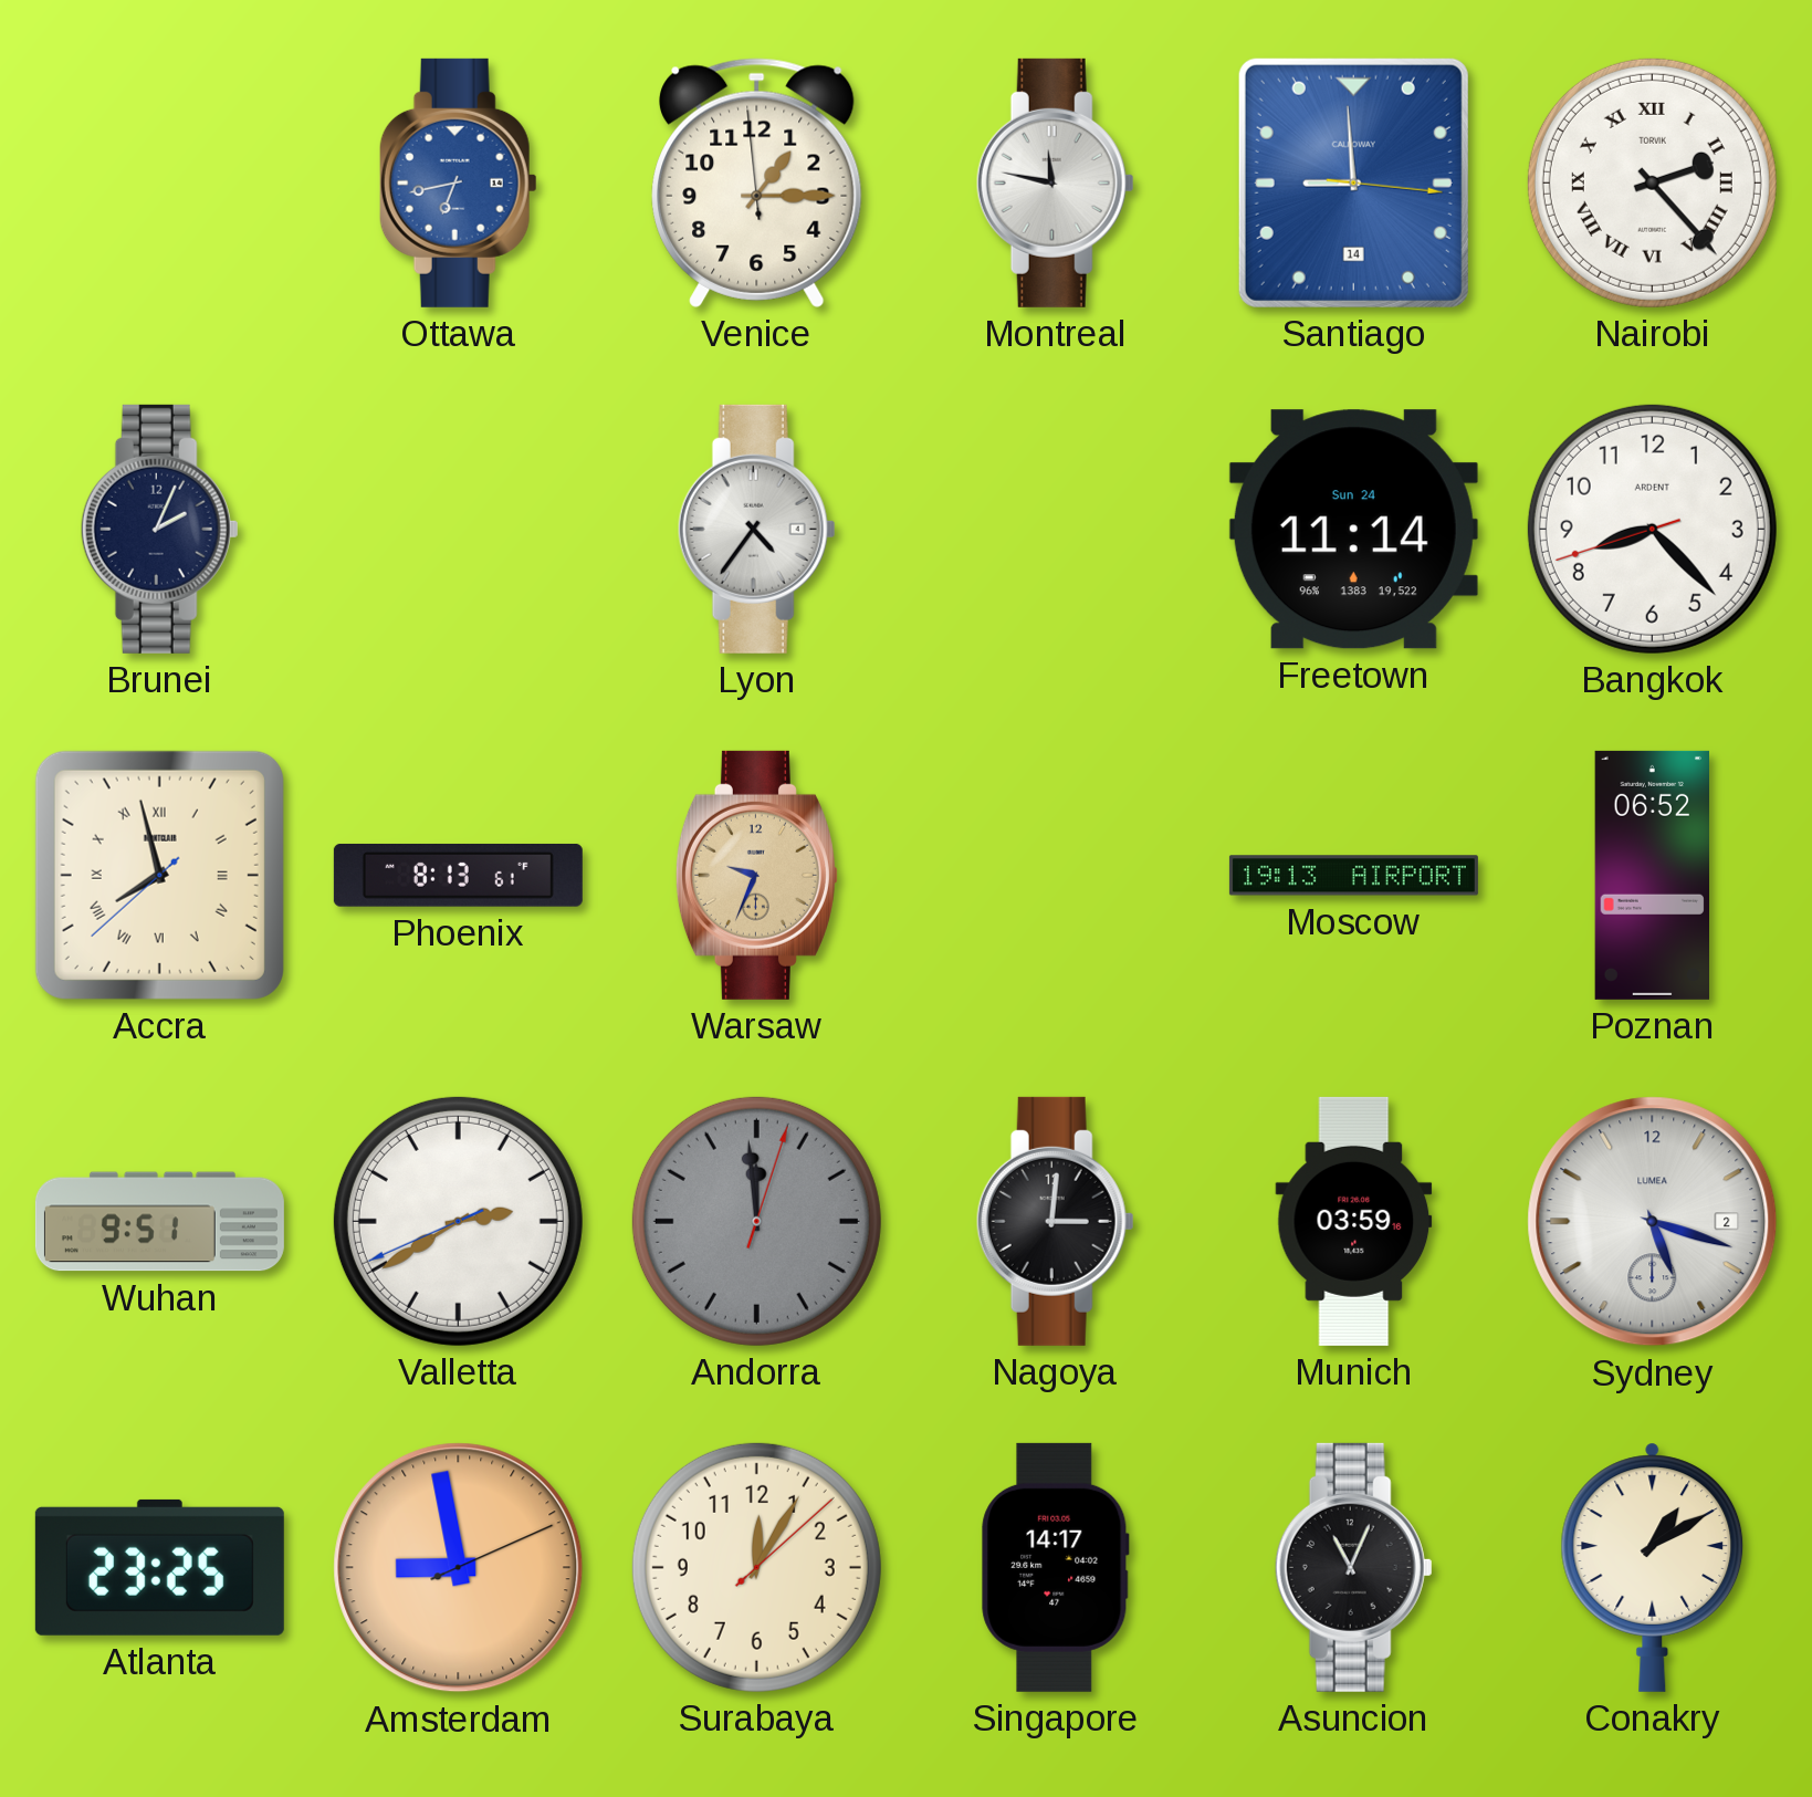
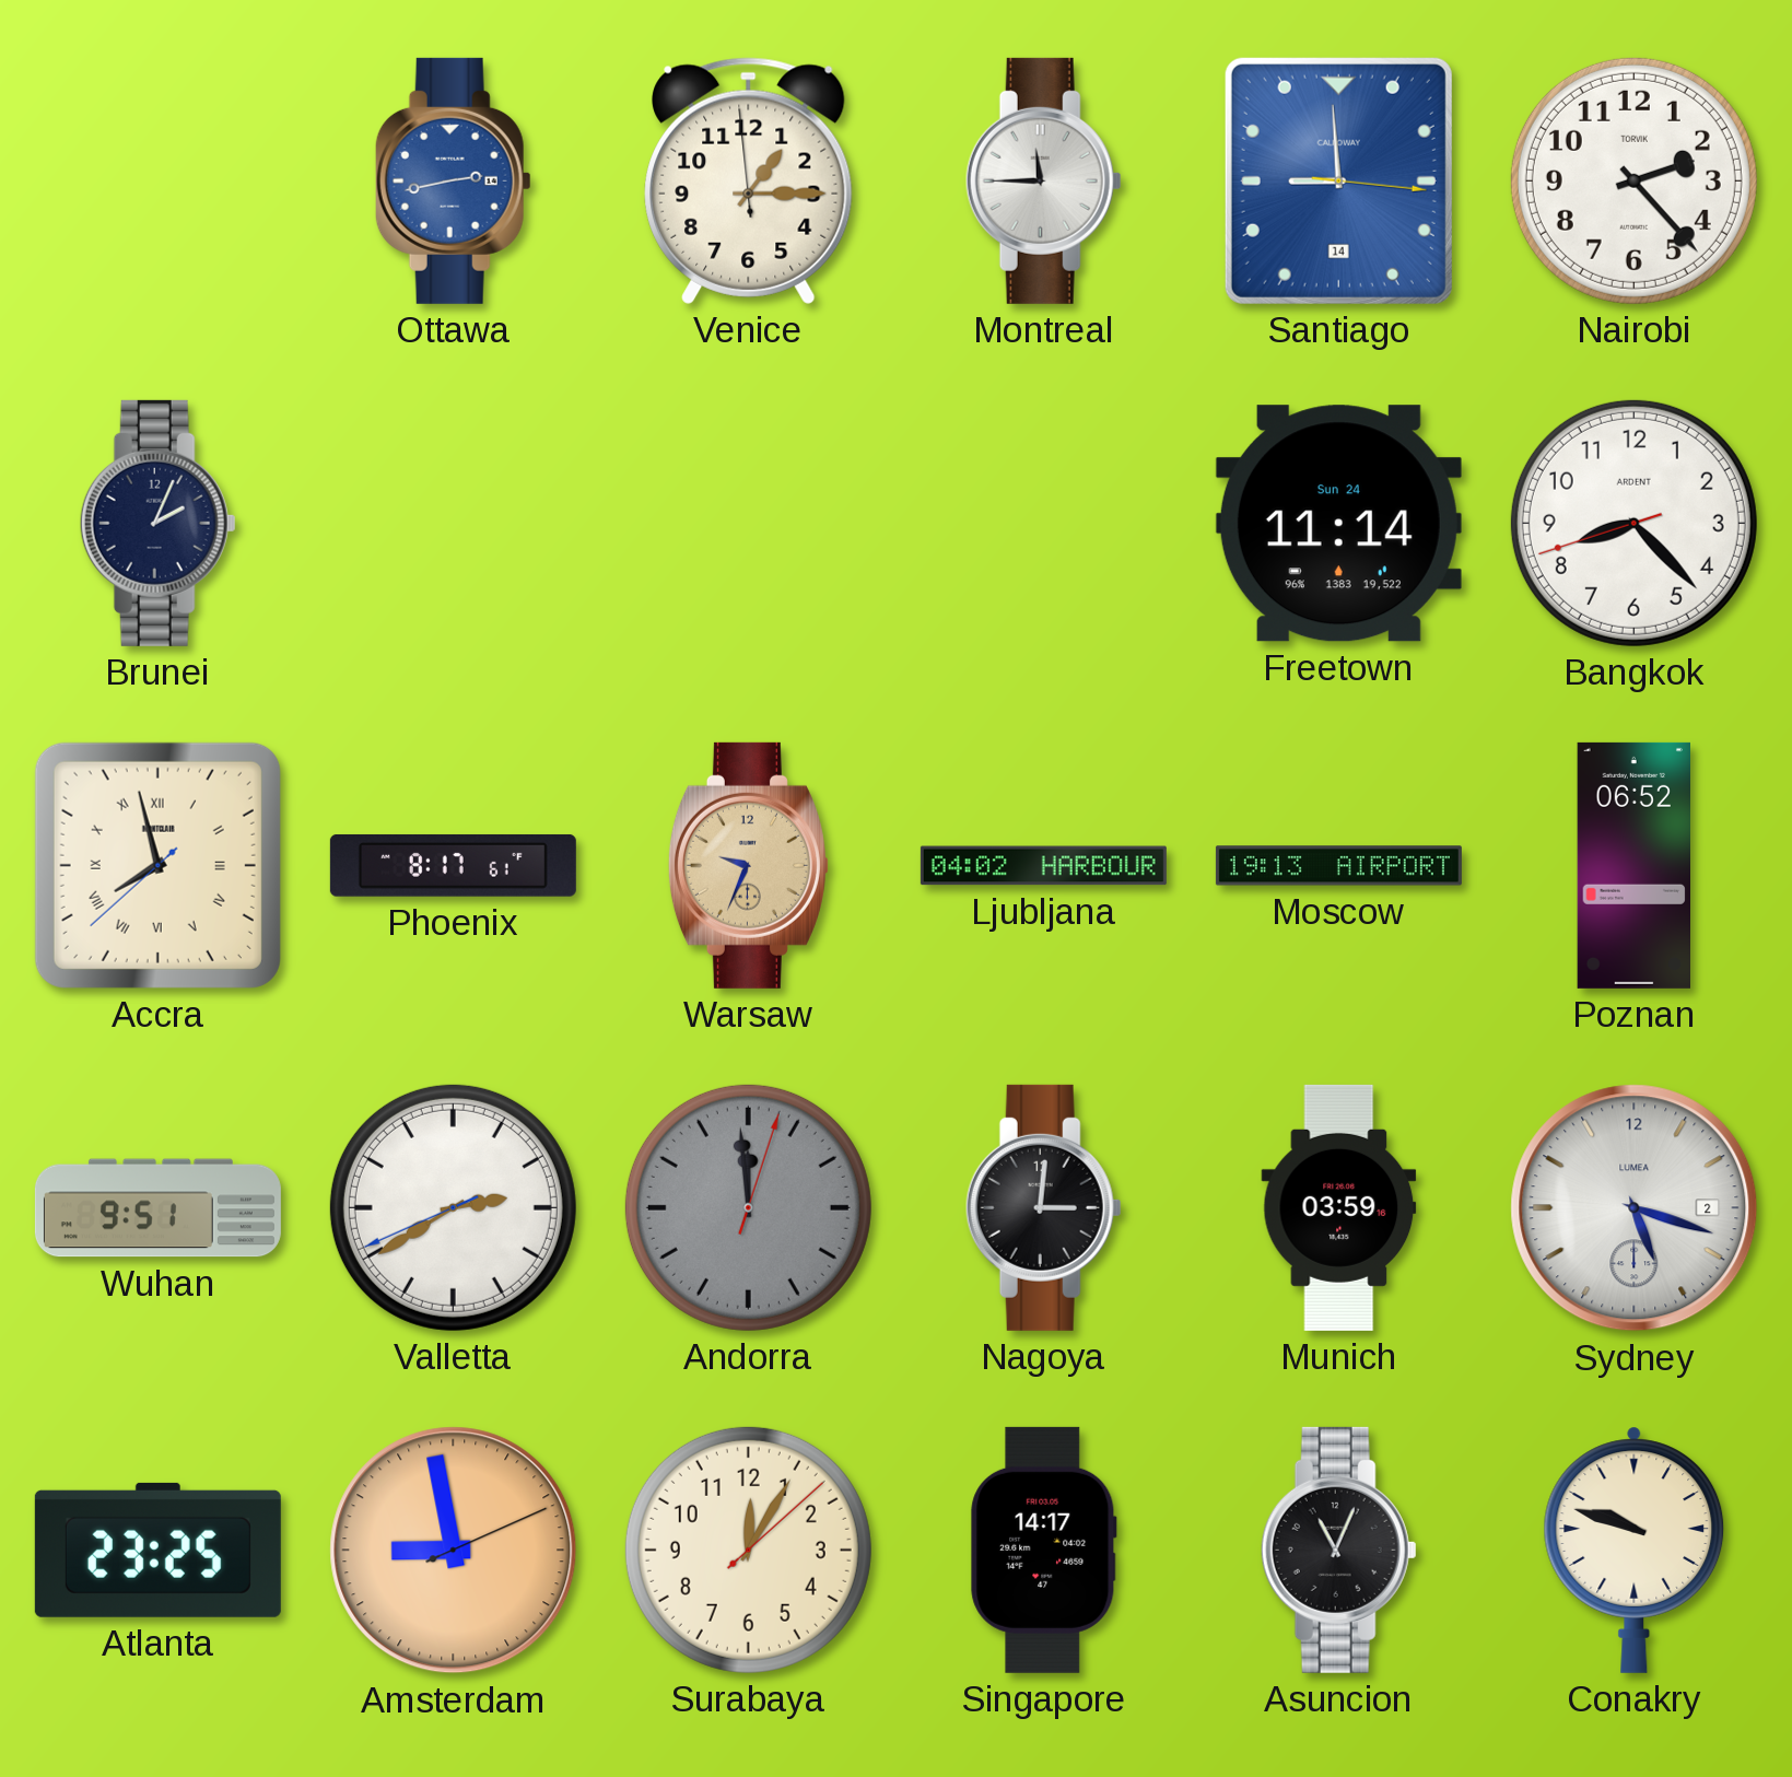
Ottawa: 6:43 -> 2:43
Montreal: 11:47 -> 11:45
Nairobi numerals: Roman -> Arabic
Lyon: 4:36 -> none
Phoenix: 8:13 -> 8:17
Ljubljana: none -> 04:02
Conakry: 1:10 -> 9:48
